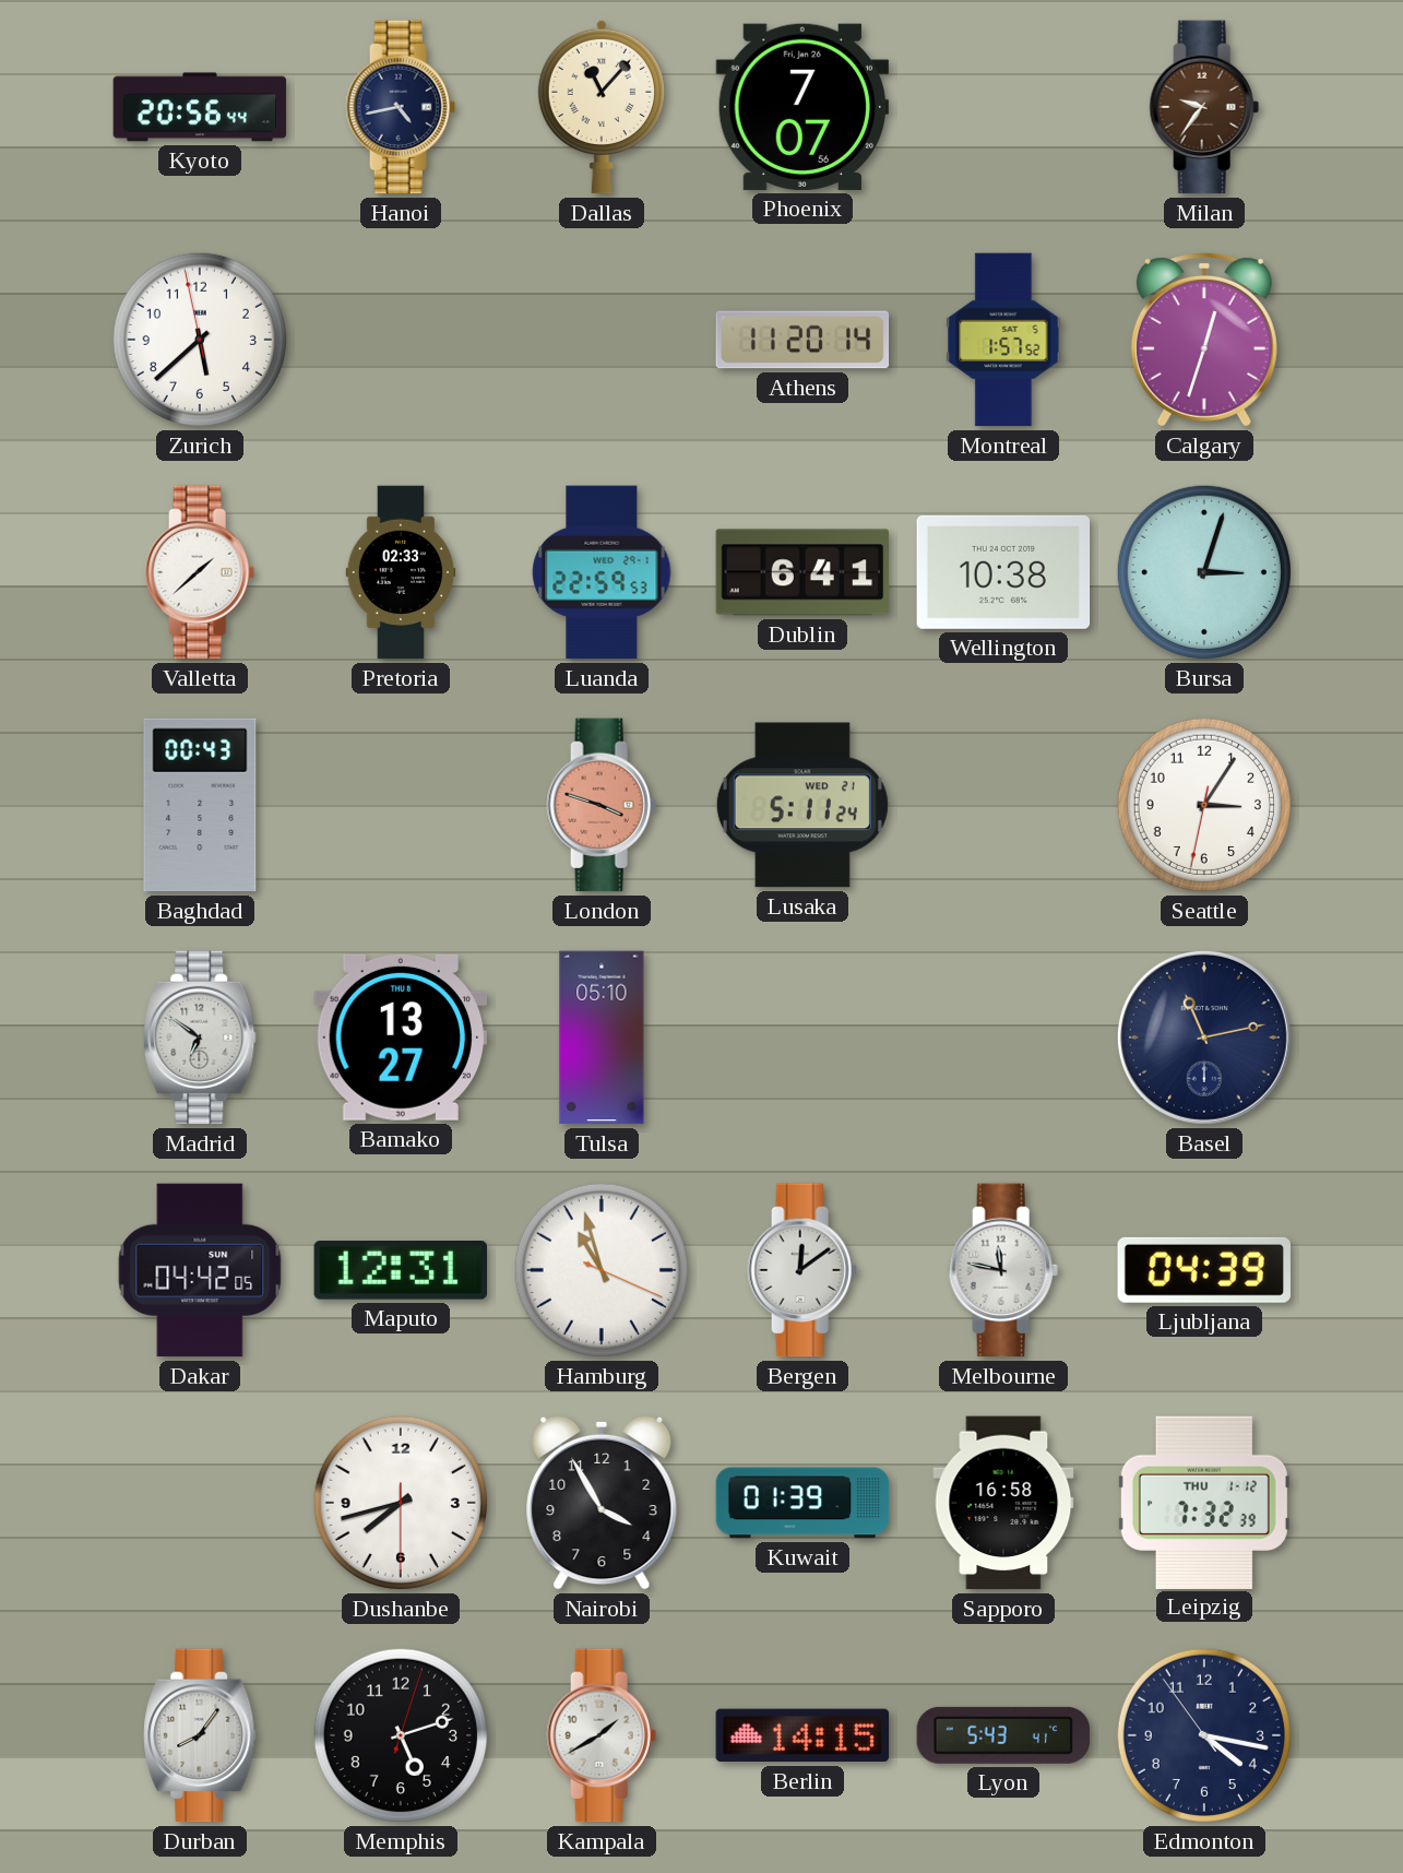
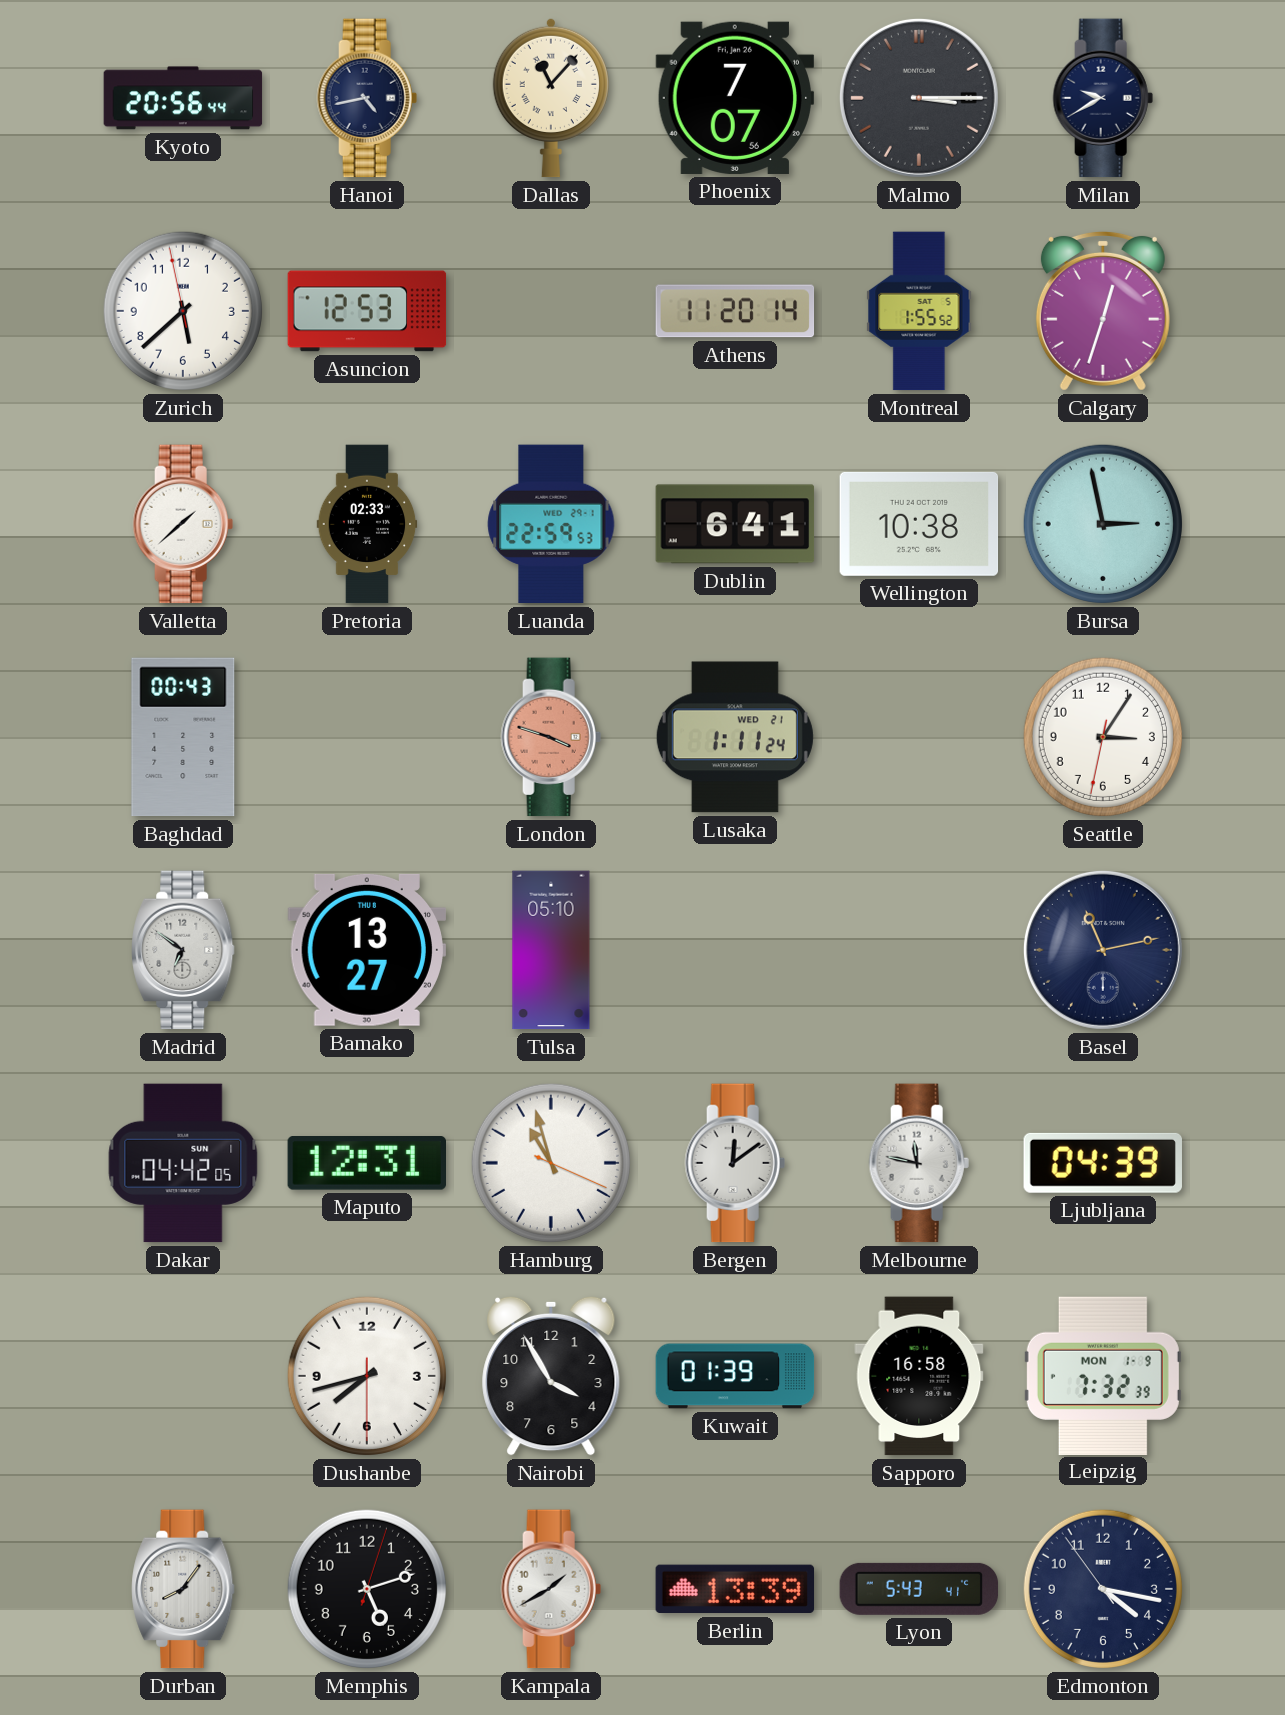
Malmo: none -> 3:15
Milan: 9:36 -> 9:40
Milan dial: brown -> navy
Asuncion: none -> 12:53
Montreal: 1:57 -> 1:55
Bursa: 3:03 -> 2:58
Lusaka: 5:11 -> 1:11
Leipzig date: THU 1-12 -> MON 1-9
Berlin: 14:15 -> 13:39
